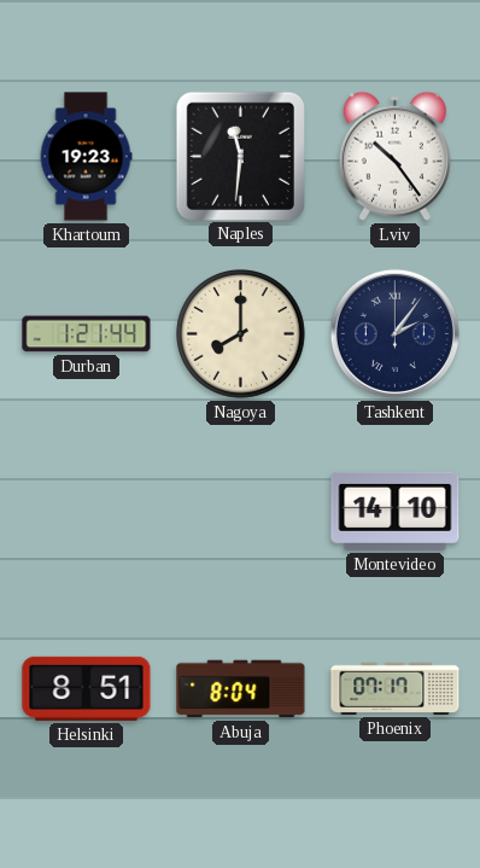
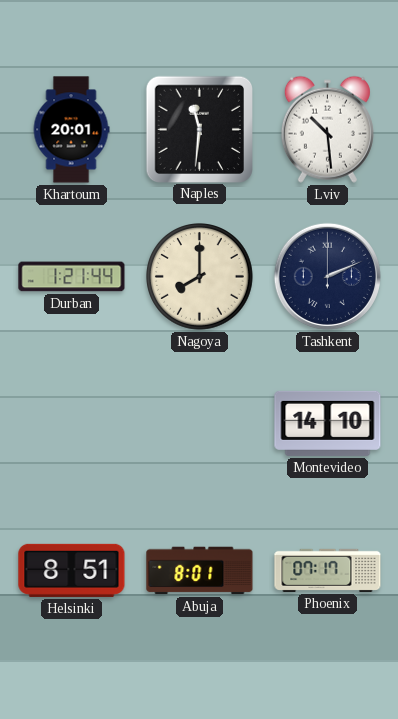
Khartoum: 19:23 -> 20:01
Lviv: 10:24 -> 10:29
Tashkent: 2:06 -> 2:11
Abuja: 8:04 -> 8:01
